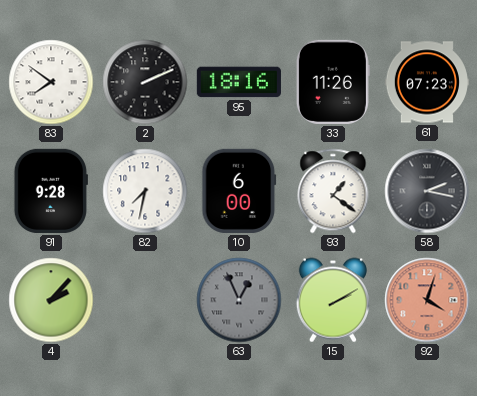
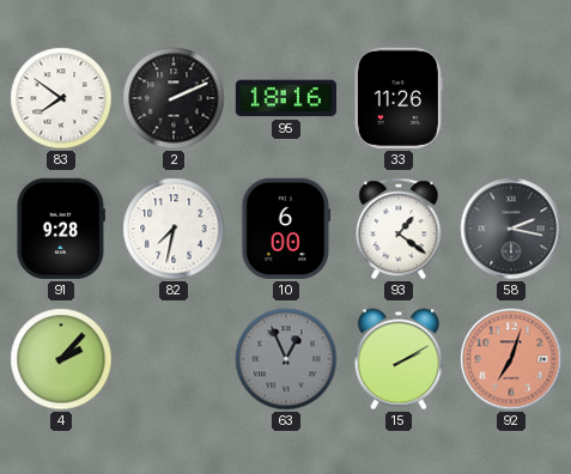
61: 07:23 -> none
92: 4:03 -> 7:03
